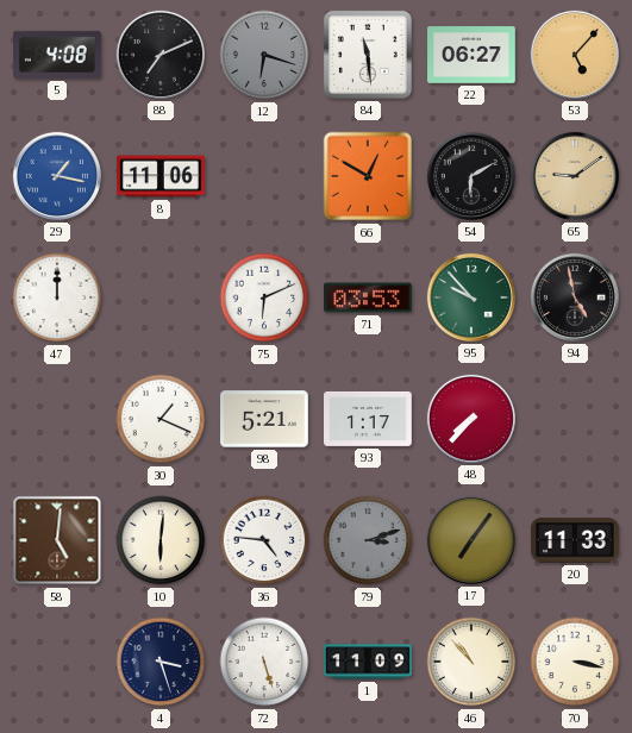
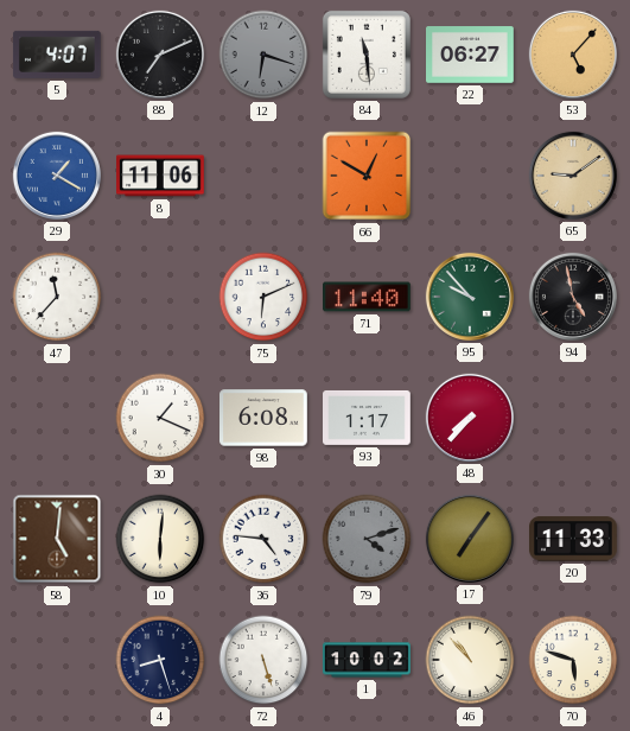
5: 4:08 -> 4:07
29: 1:17 -> 1:20
54: 6:10 -> none
47: 12:00 -> 11:37
71: 03:53 -> 11:40
98: 5:21 -> 6:08
79: 3:12 -> 4:12
4: 3:27 -> 8:27
1: 11:09 -> 10:02
70: 3:17 -> 5:48
